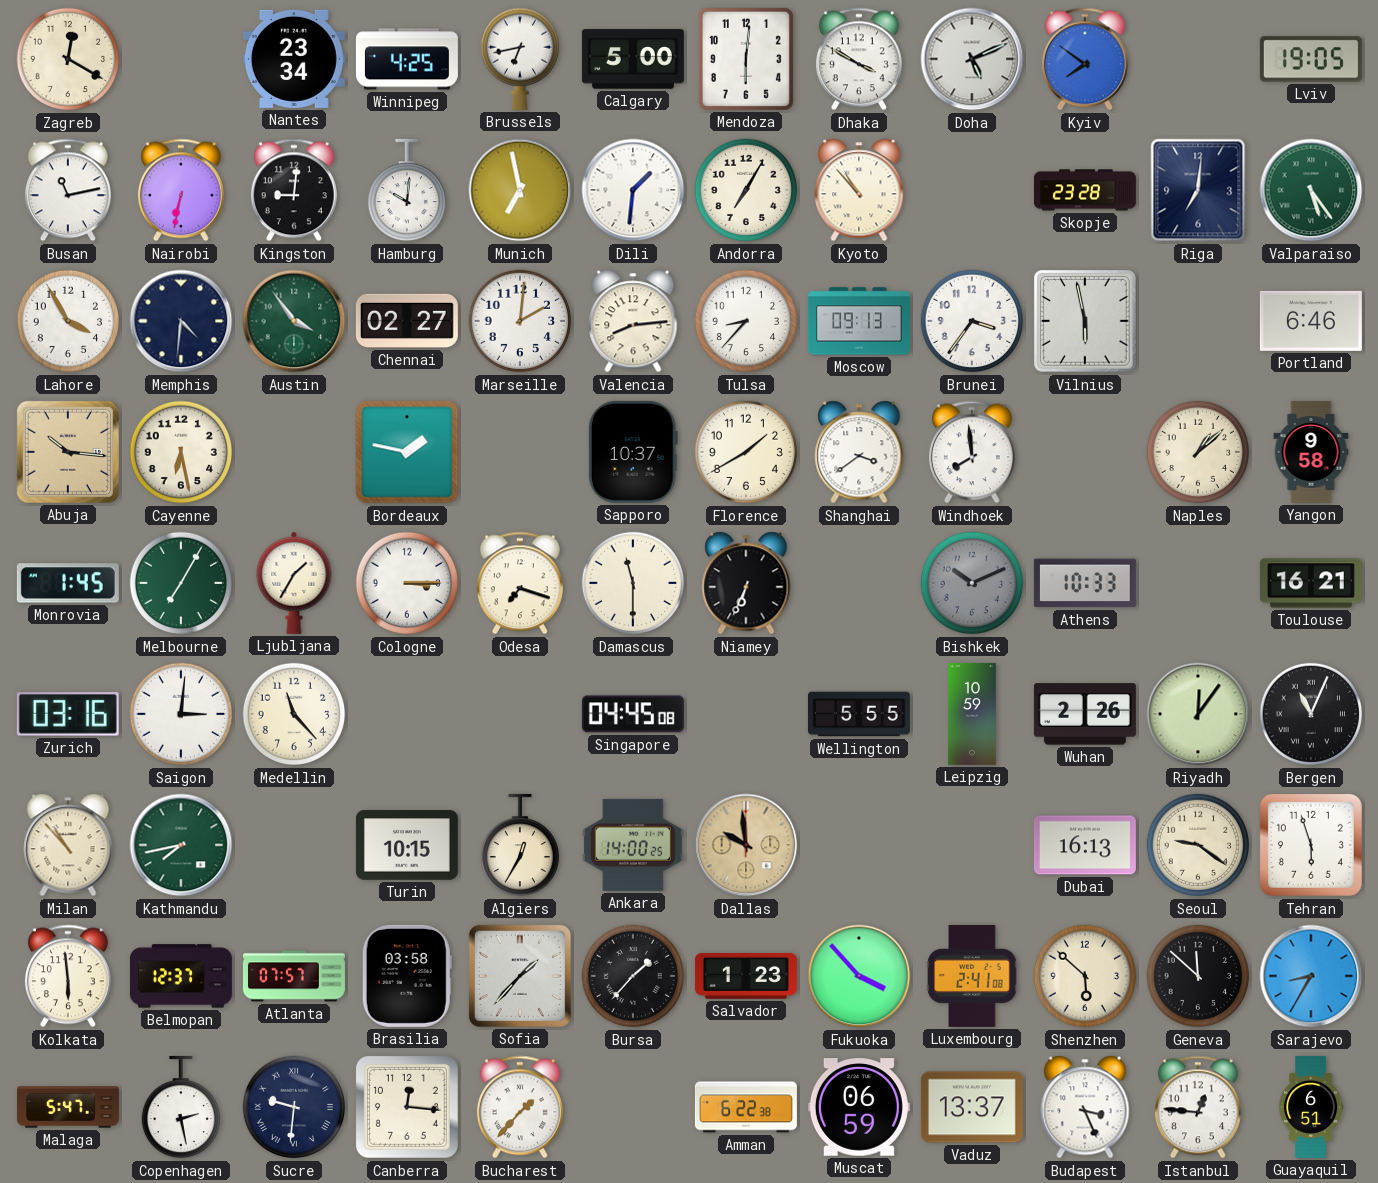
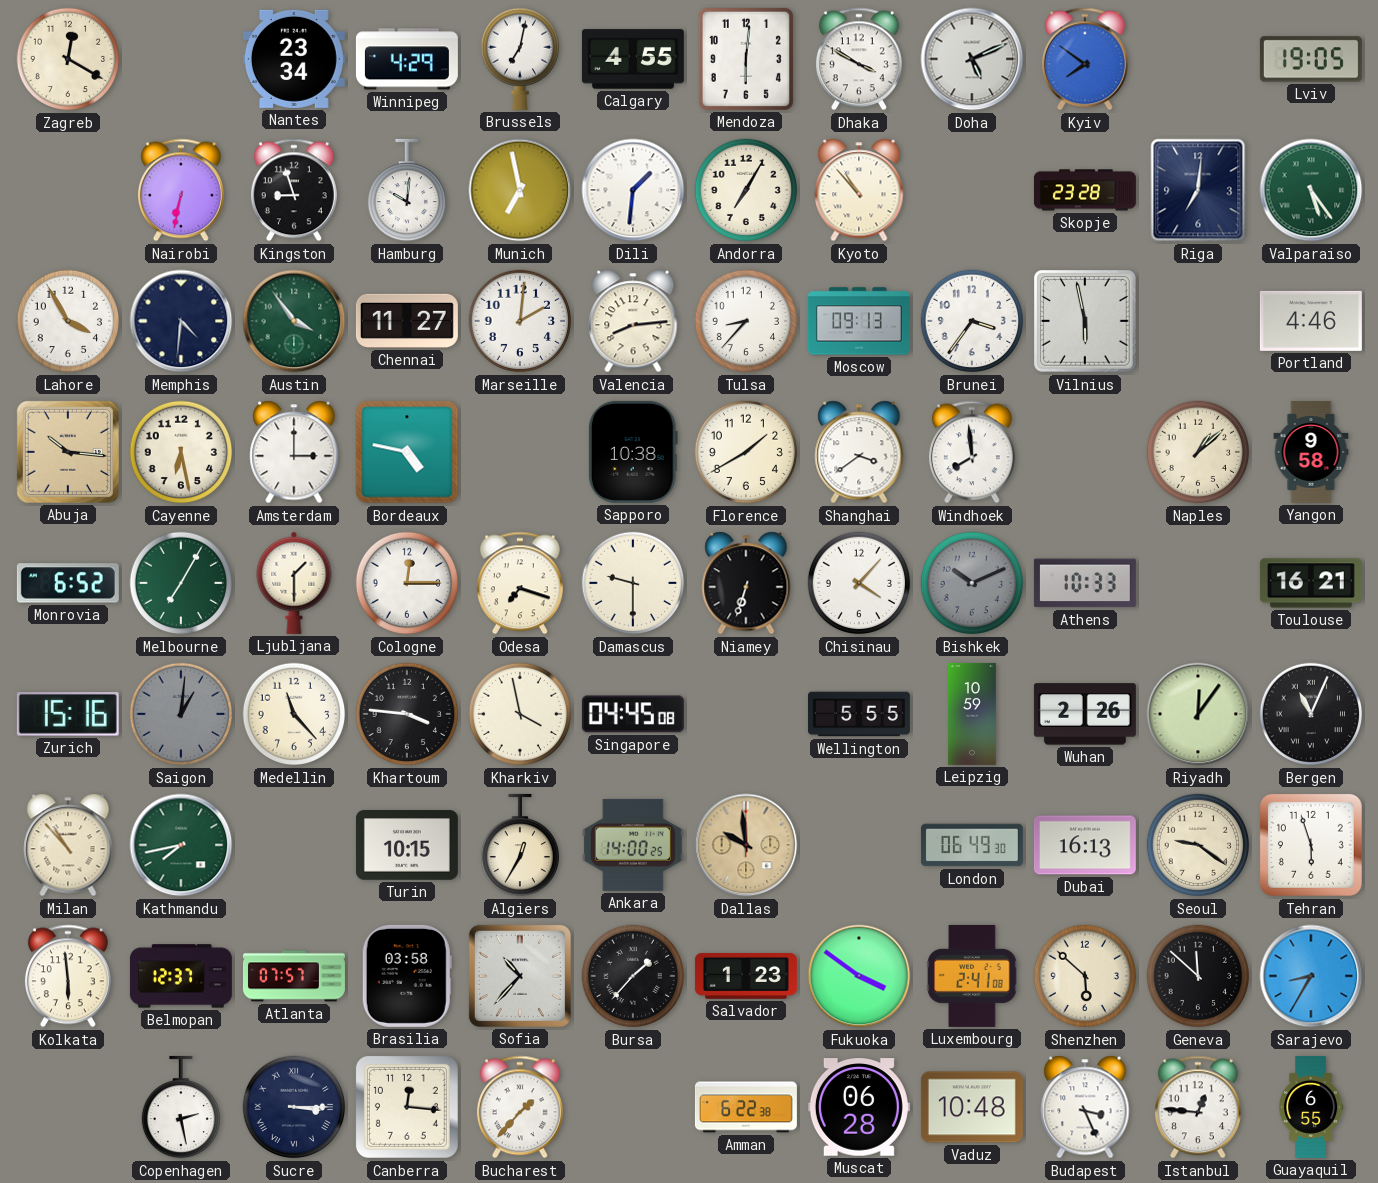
Winnipeg: 4:25 -> 4:29
Brussels: 6:43 -> 7:02
Calgary: 5:00 -> 4:55
Busan: 11:13 -> none
Kingston: 9:01 -> 8:57
Chennai: 02:27 -> 11:27
Portland: 6:46 -> 4:46
Amsterdam: none -> 3:00
Bordeaux: 1:47 -> 4:47
Sapporo: 10:37 -> 10:38
Monrovia: 1:45 -> 6:52
Ljubljana: 1:35 -> 1:30
Cologne: 3:15 -> 12:15
Damascus: 11:30 -> 9:30
Niamey: 6:34 -> 6:33
Chisinau: none -> 4:07
Zurich: 03:16 -> 15:16
Saigon: 3:01 -> 1:01
Saigon dial: white -> grey
Khartoum: none -> 3:46
Kharkiv: none -> 3:58
London: none -> 06:49
Sofia: 1:37 -> 10:37
Fukuoka: 3:53 -> 3:51
Malaga: 5:47 -> none
Sucre: 9:31 -> 3:15
Muscat: 06:59 -> 06:28
Vaduz: 13:37 -> 10:48
Guayaquil: 6:51 -> 6:55
